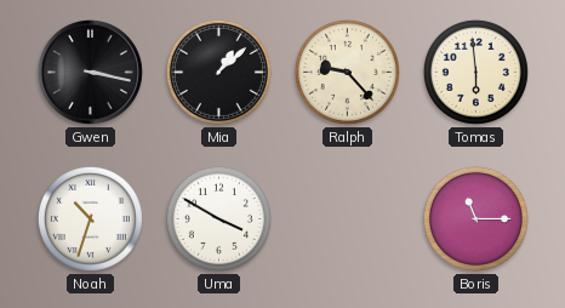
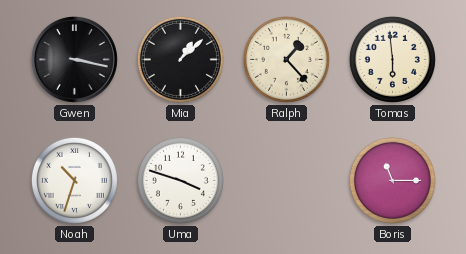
Ralph: 9:23 -> 1:23
Uma: 3:50 -> 3:48
